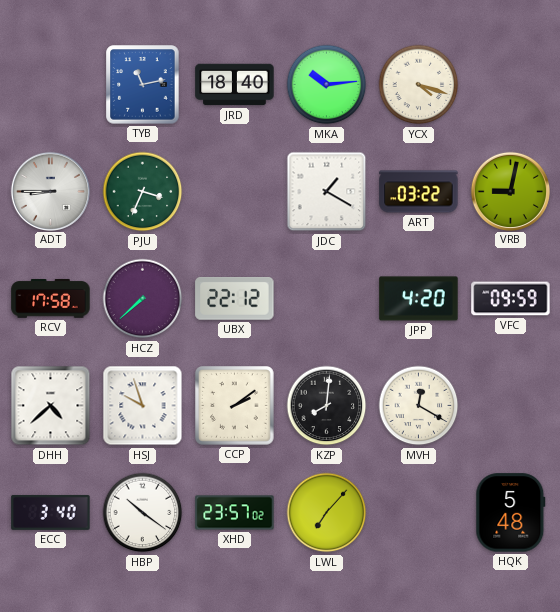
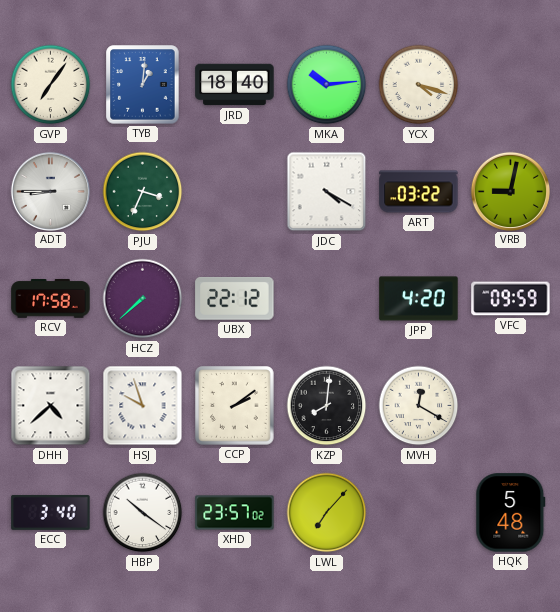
GVP: none -> 7:06
TYB: 11:13 -> 1:01
JDC: 1:20 -> 4:20
